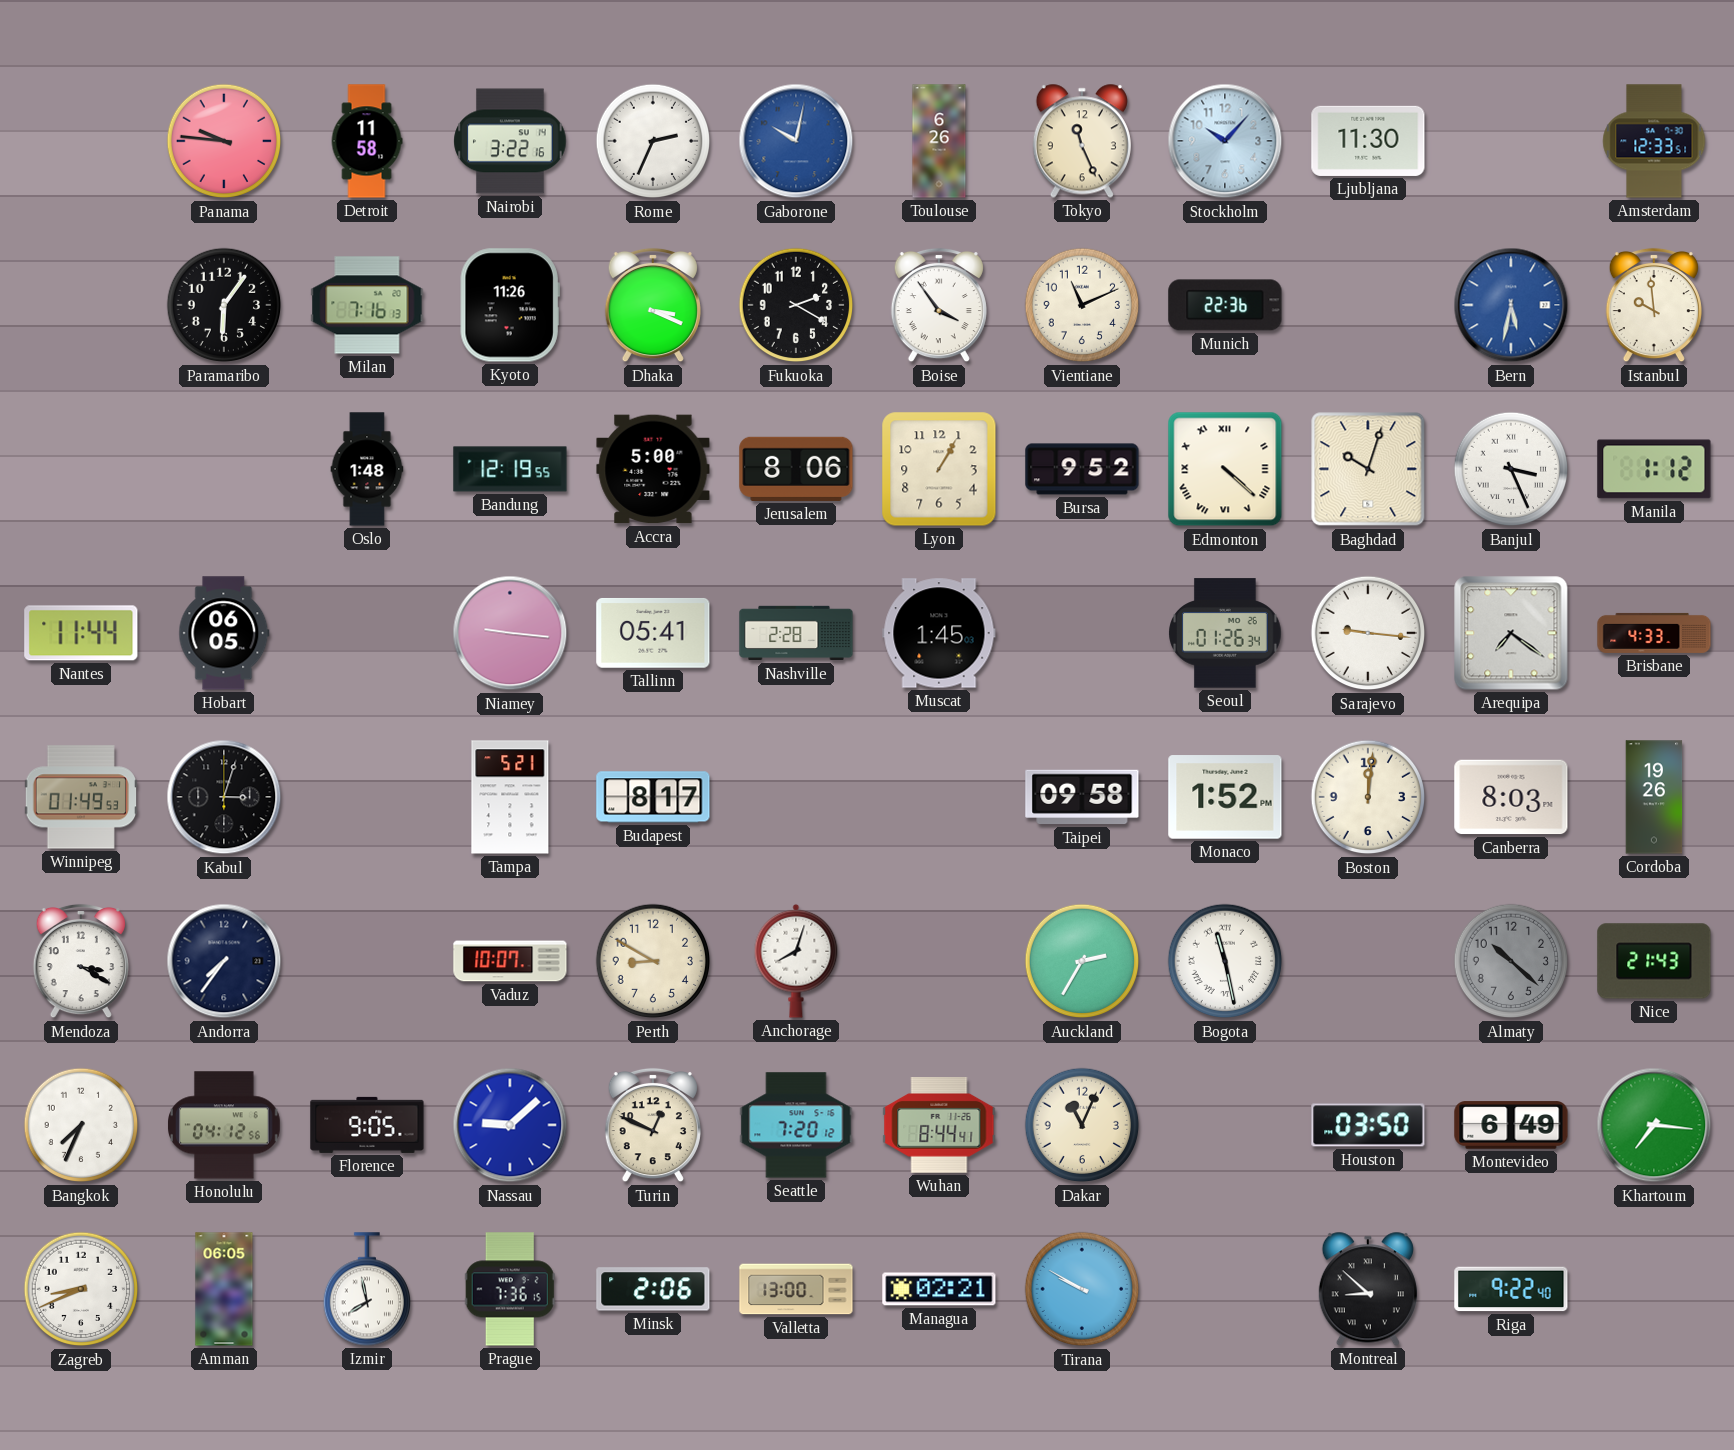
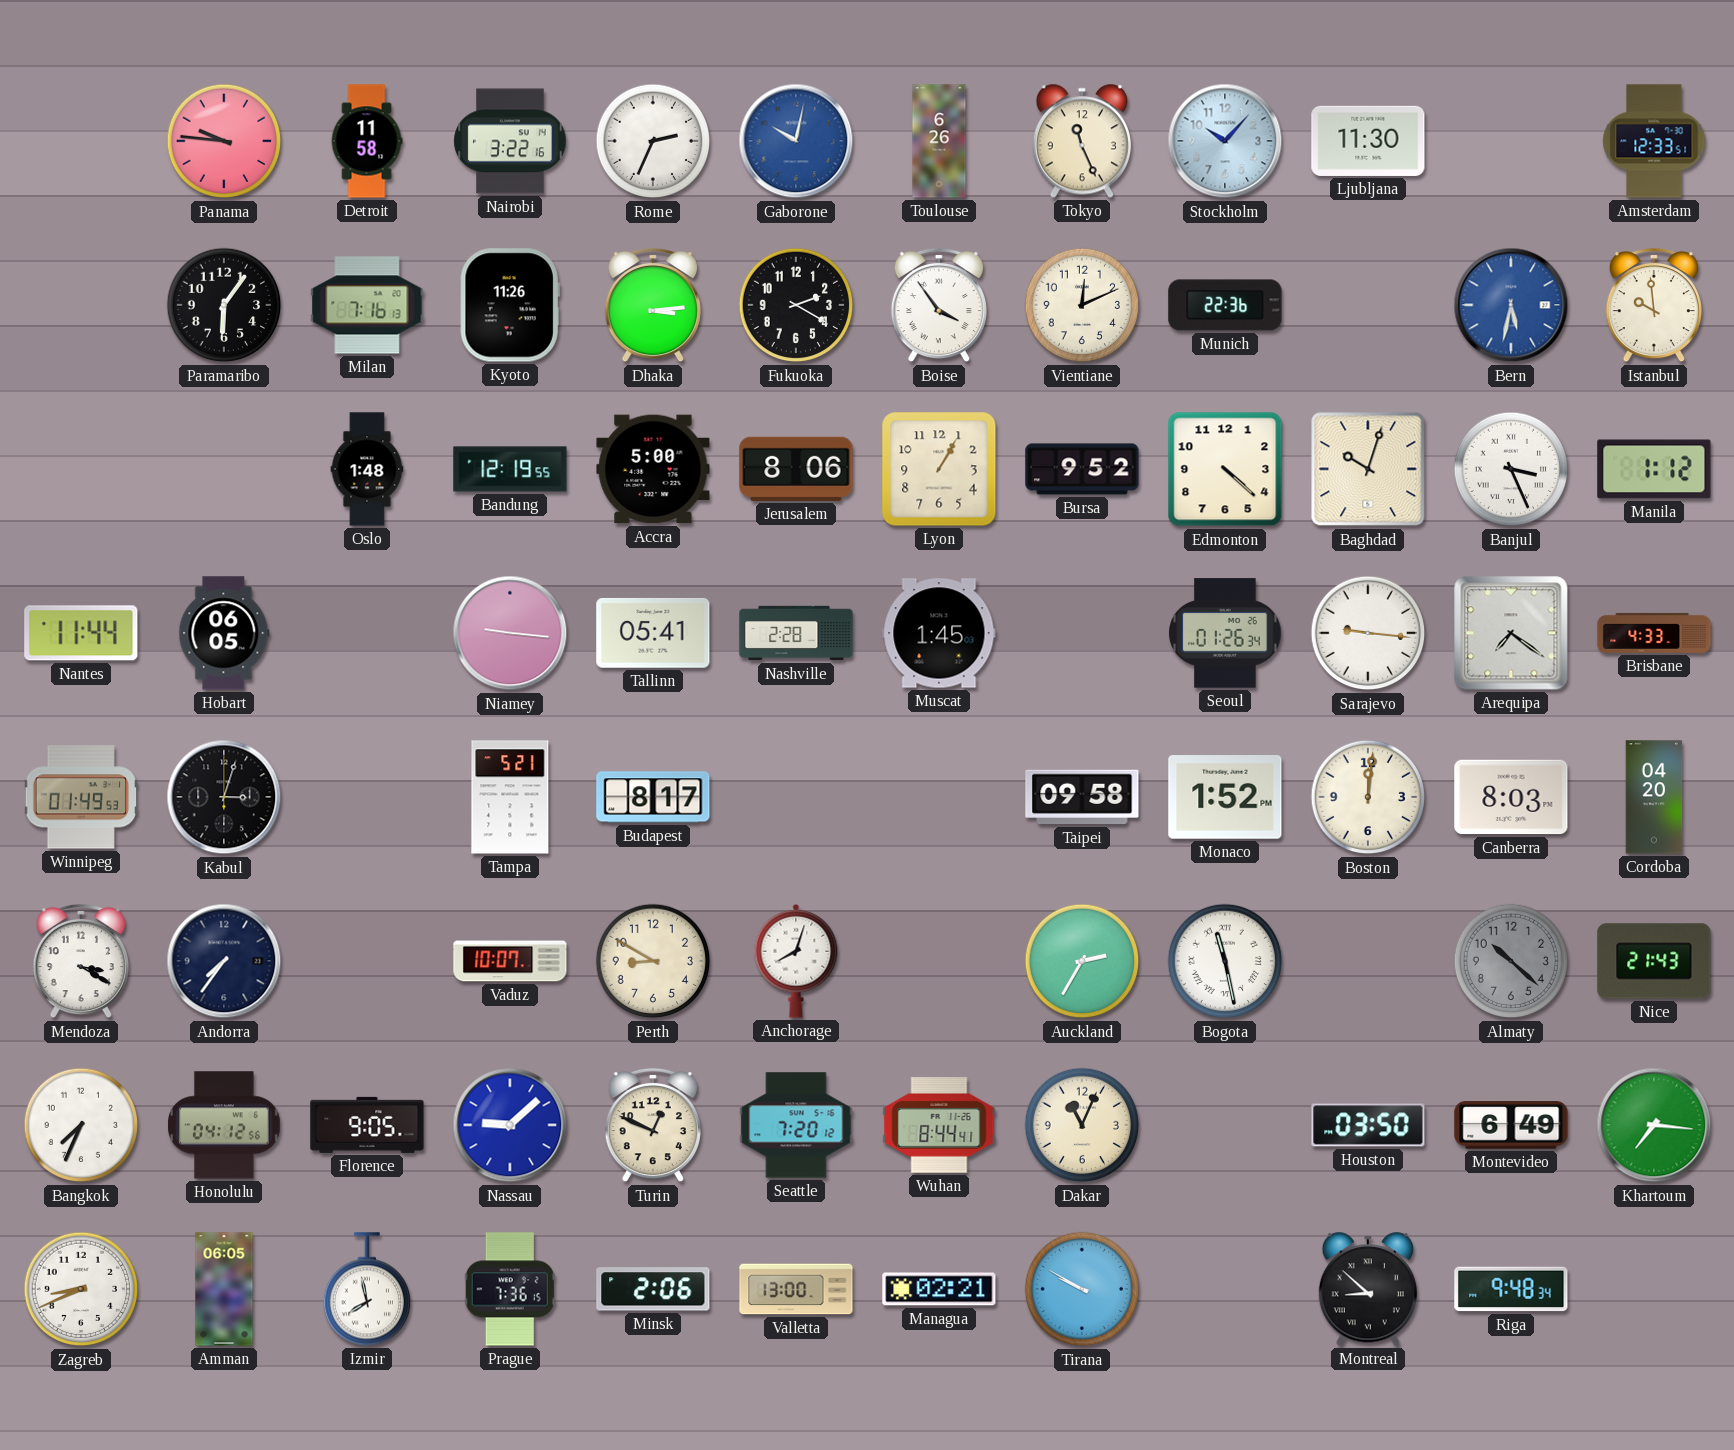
Dhaka: 3:19 -> 3:14
Vientiane: 11:11 -> 12:11
Edmonton numerals: Roman -> Arabic
Cordoba: 19:26 -> 04:20
Riga: 9:22 -> 9:48
